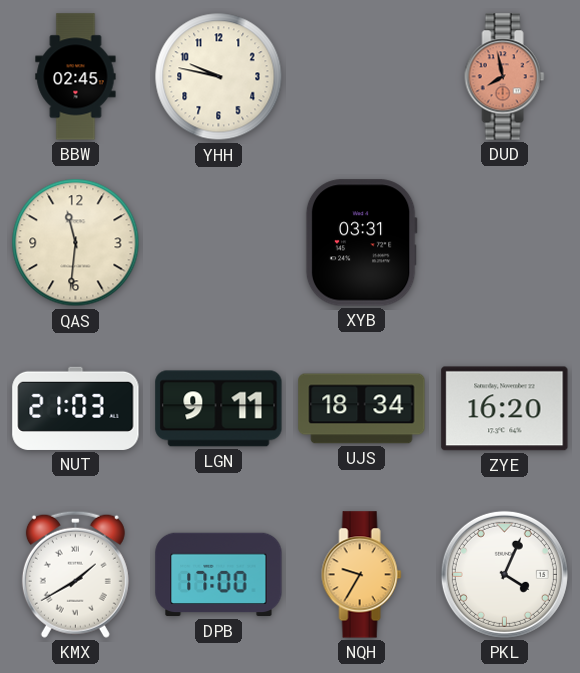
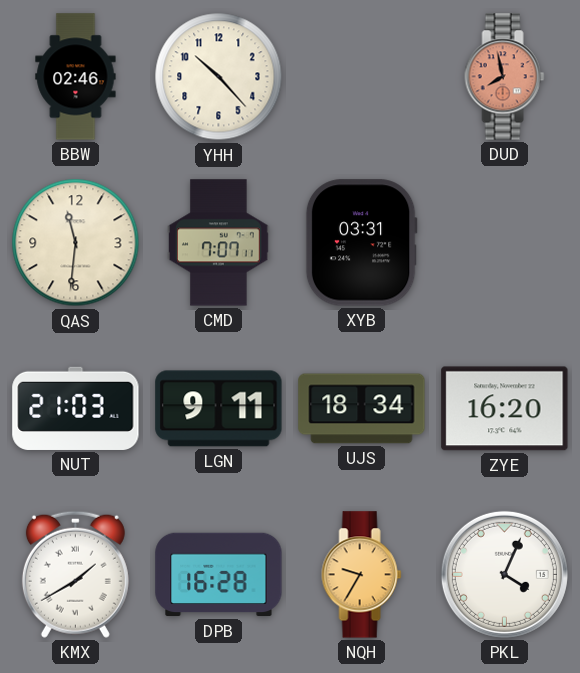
BBW: 02:45 -> 02:46
YHH: 9:47 -> 10:23
CMD: none -> 7:07
DPB: 17:00 -> 16:28
